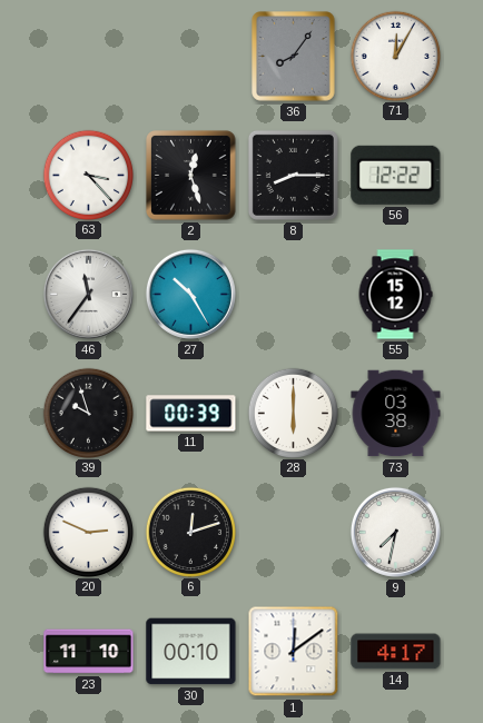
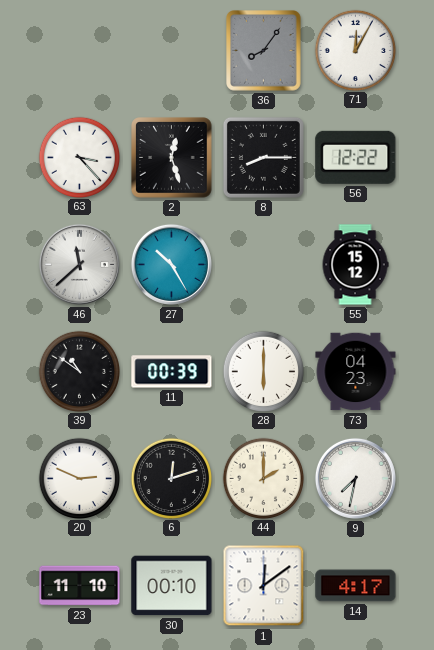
46: 11:36 -> 11:38
39: 9:57 -> 10:51
73: 03:38 -> 04:23
44: none -> 2:00
